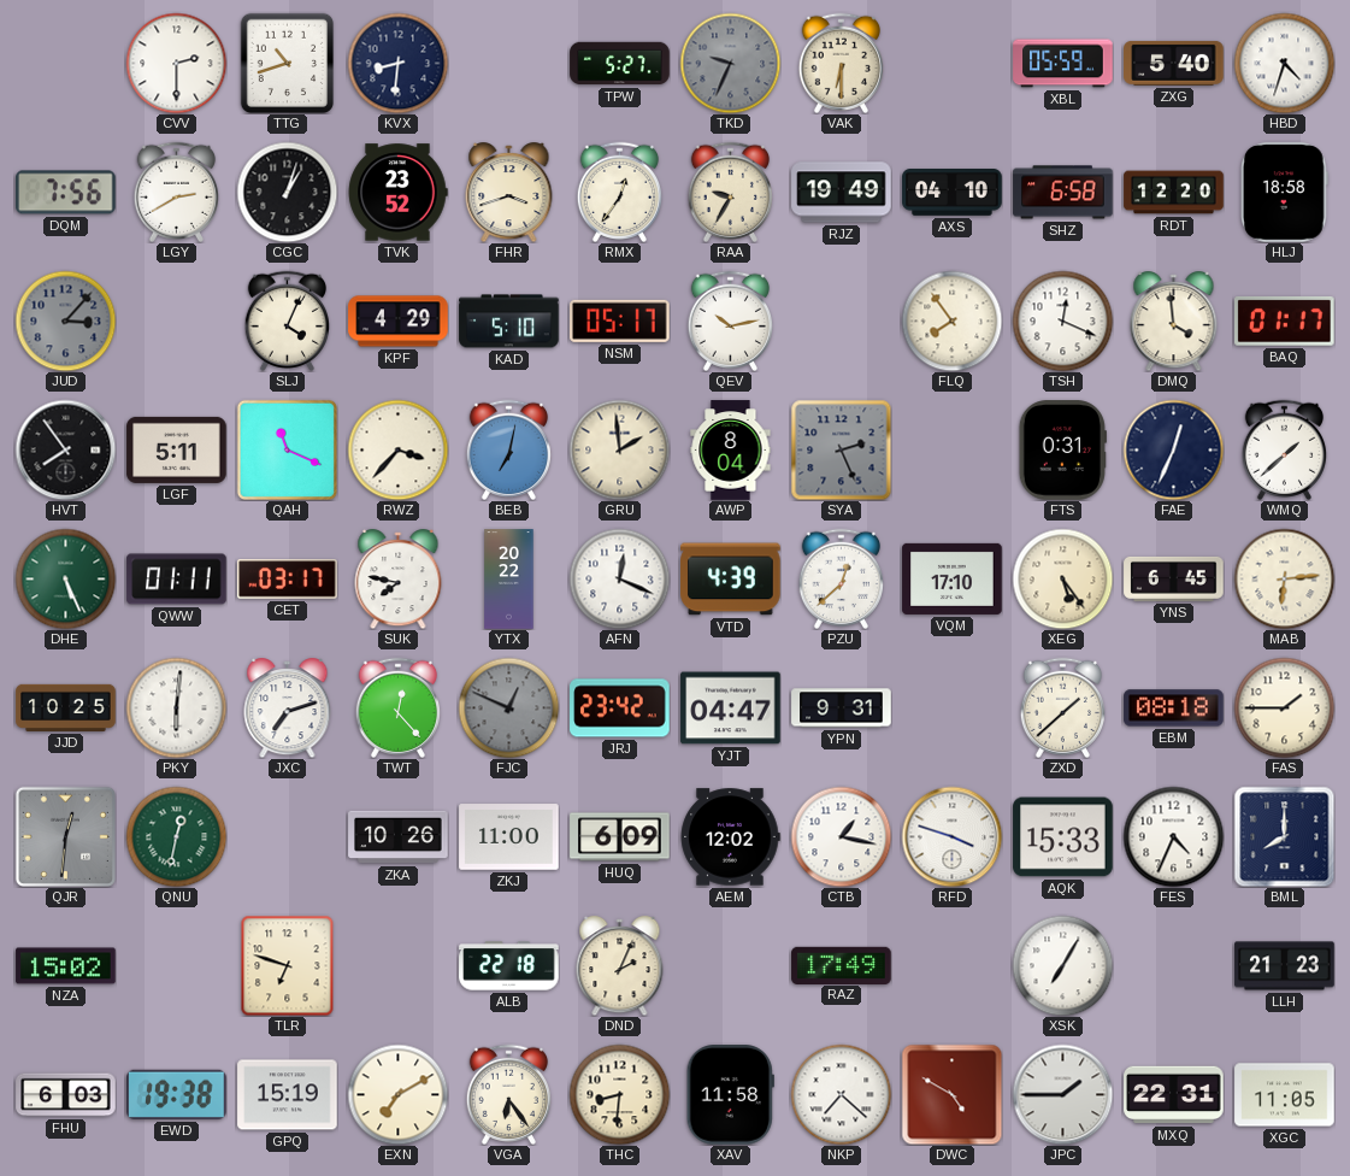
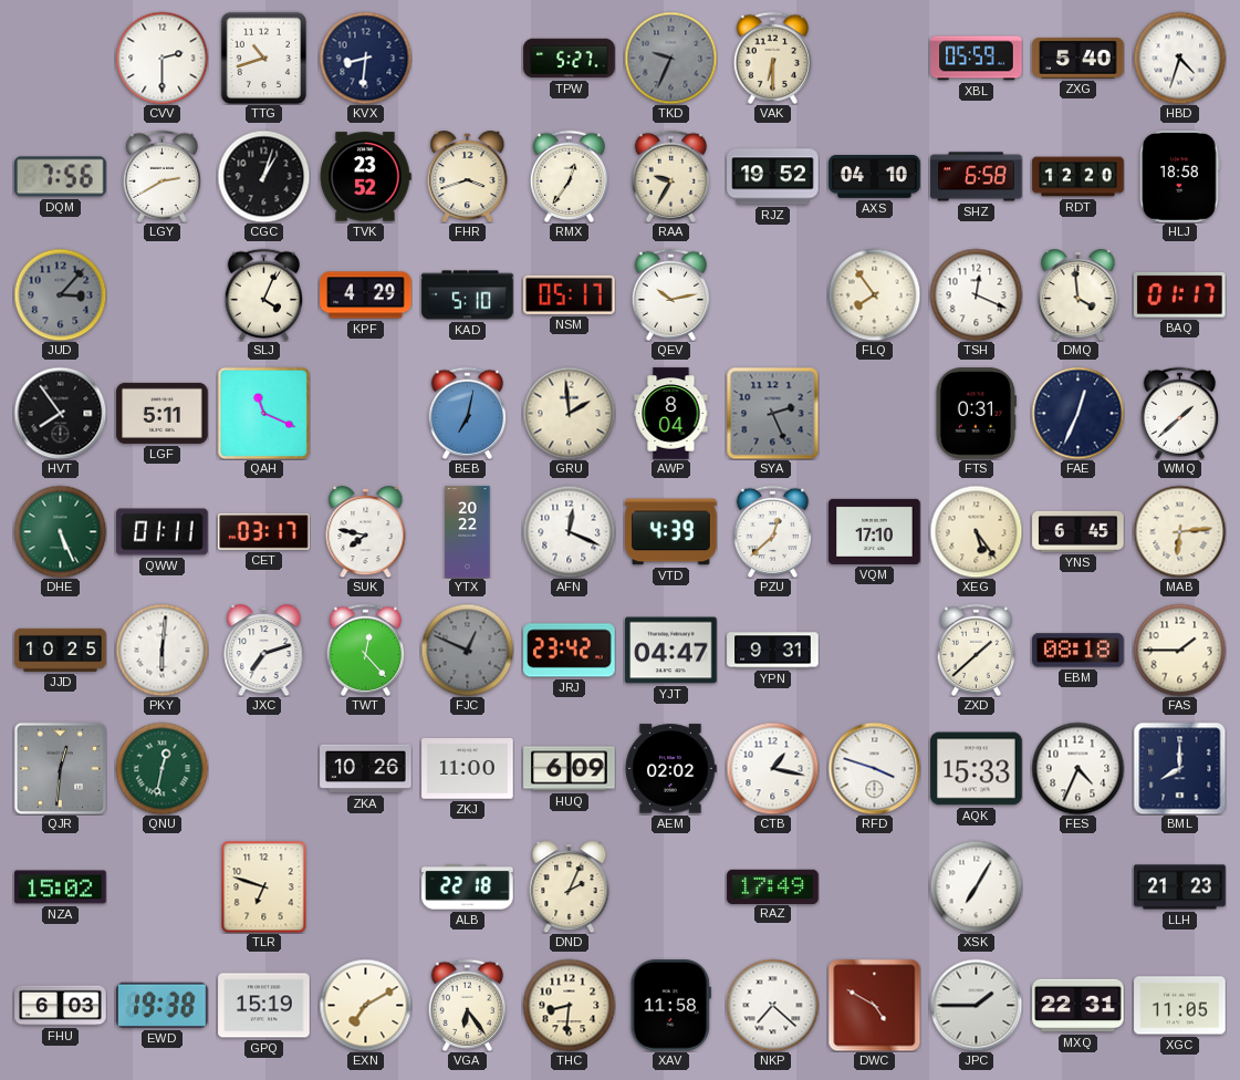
RJZ: 19:49 -> 19:52
RWZ: 3:37 -> none
AEM: 12:02 -> 02:02
